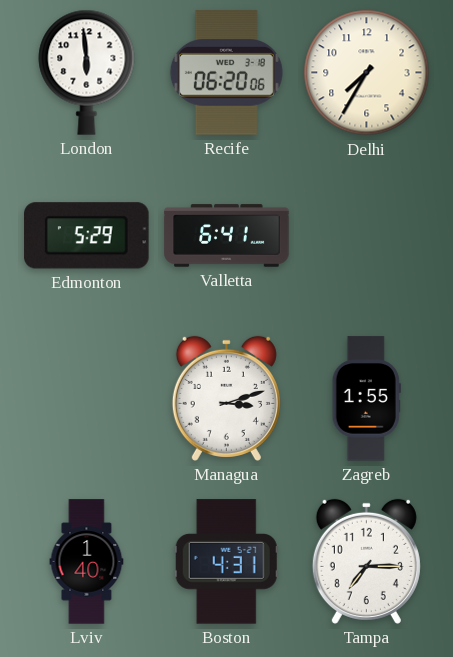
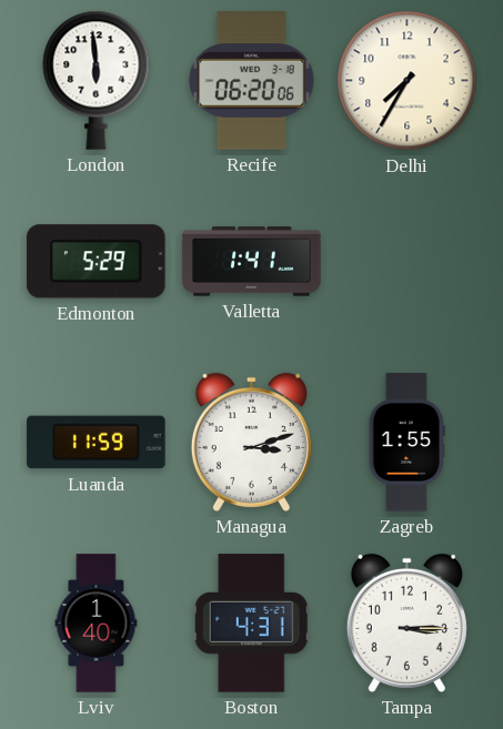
Valletta: 6:41 -> 1:41
Luanda: none -> 11:59
Tampa: 7:15 -> 3:15
